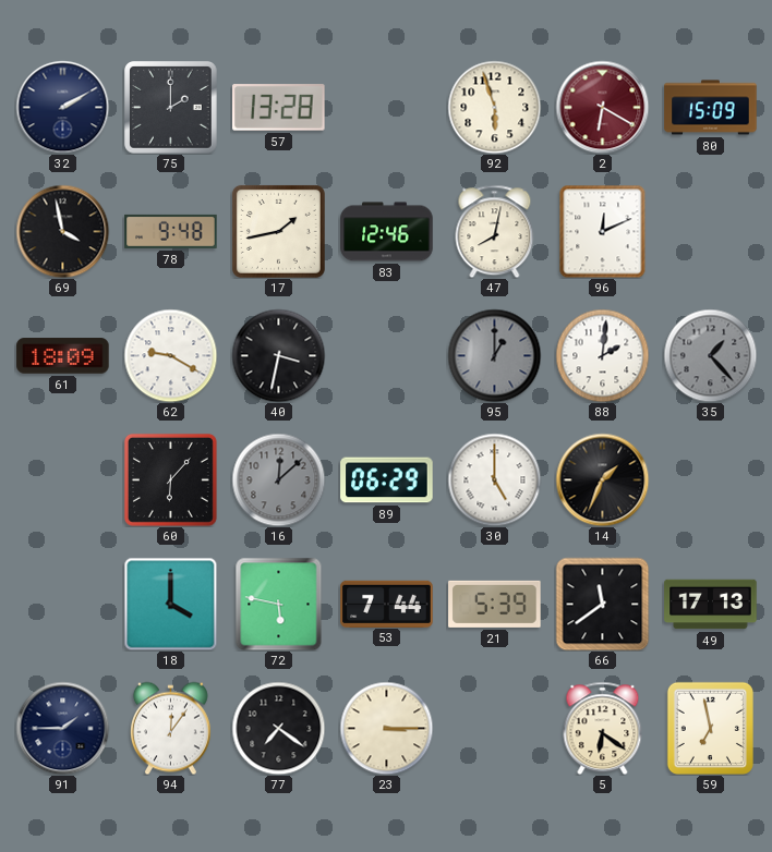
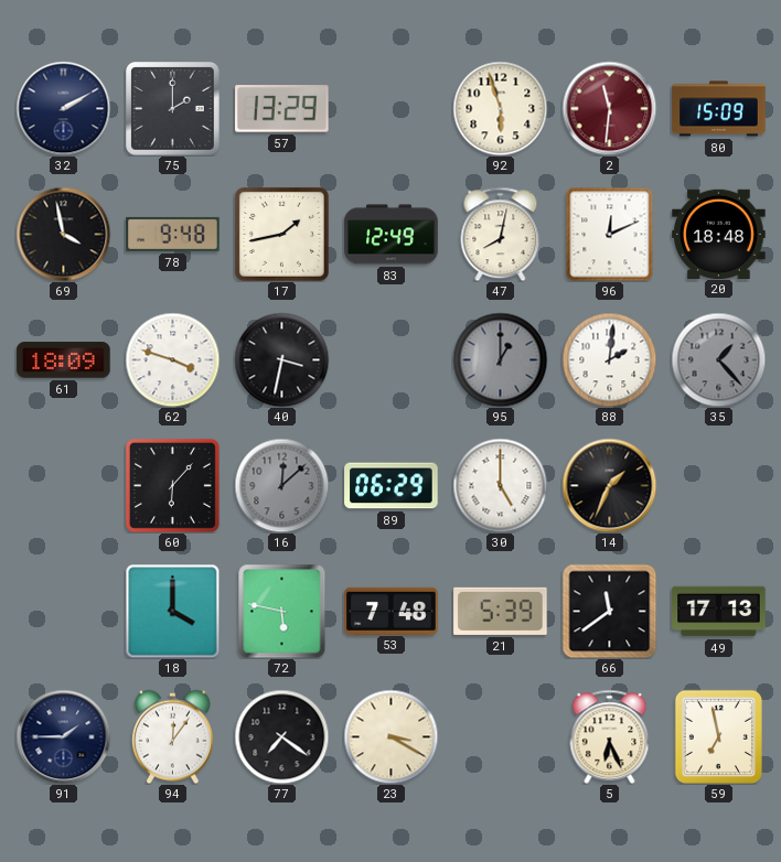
57: 13:28 -> 13:29
2: 6:20 -> 11:31
83: 12:46 -> 12:49
20: none -> 18:48
62: 9:20 -> 3:48
53: 7:44 -> 7:48
23: 3:15 -> 3:20
5: 6:21 -> 6:26
